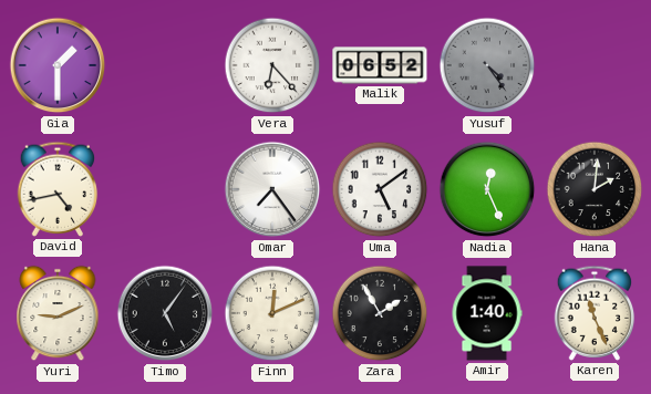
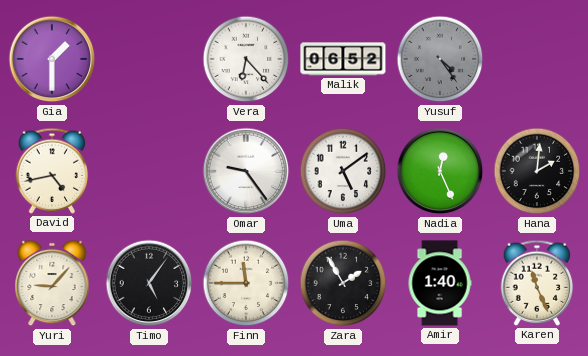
Omar: 7:24 -> 9:24
Yuri: 9:11 -> 9:07
Finn: 12:11 -> 11:45
